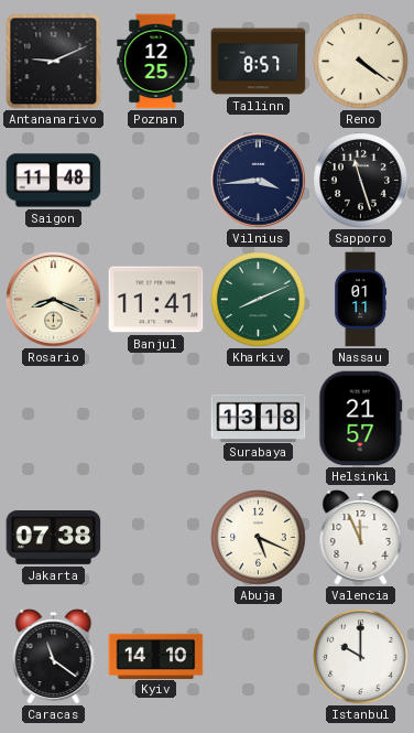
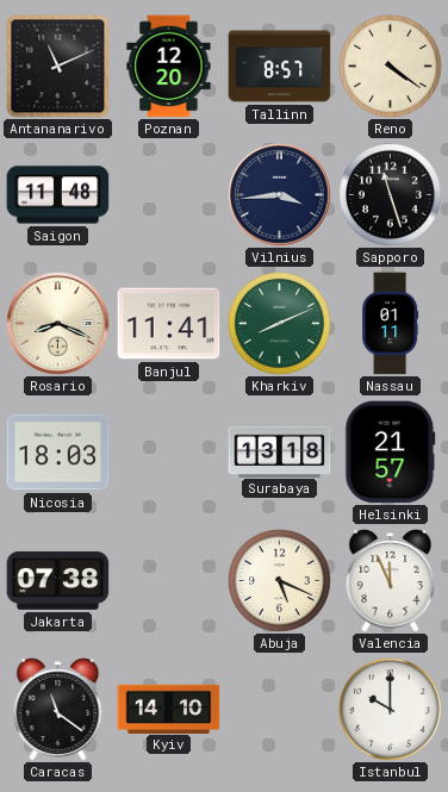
Antananarivo: 9:11 -> 11:11
Poznan: 12:25 -> 12:20
Nicosia: none -> 18:03
